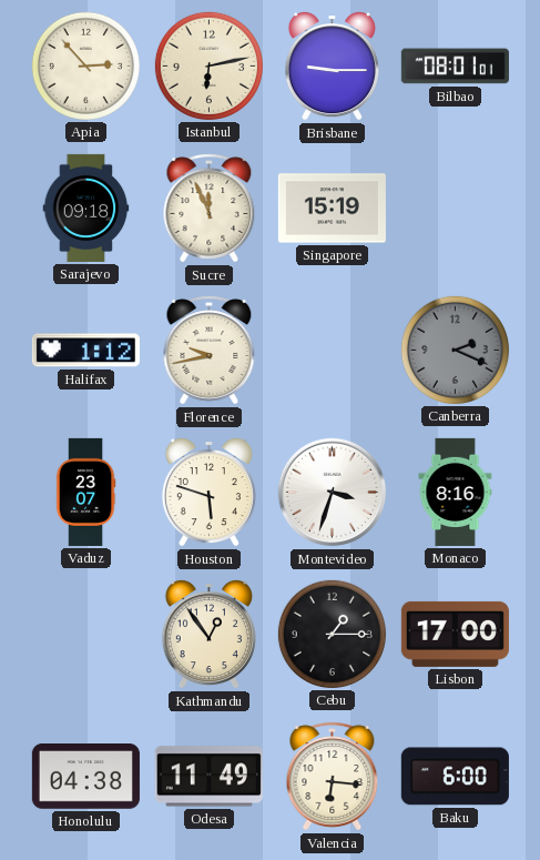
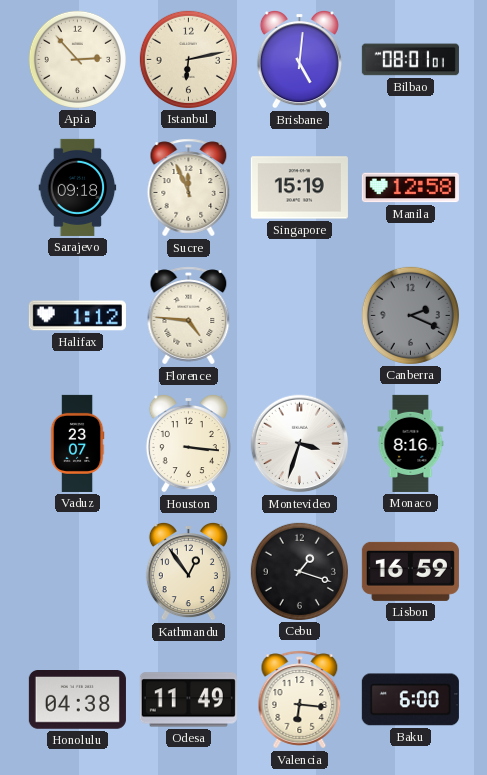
Brisbane: 9:15 -> 5:01
Manila: none -> 12:58
Florence: 9:43 -> 4:46
Houston: 5:48 -> 3:16
Cebu: 1:15 -> 1:18
Lisbon: 17:00 -> 16:59
